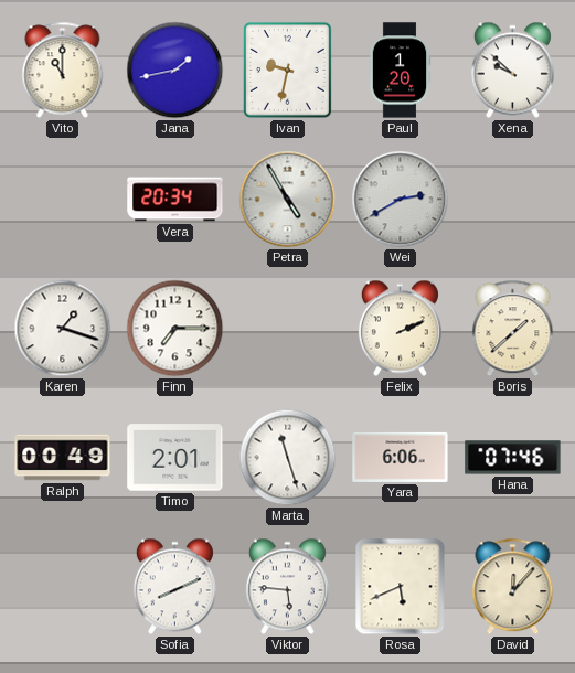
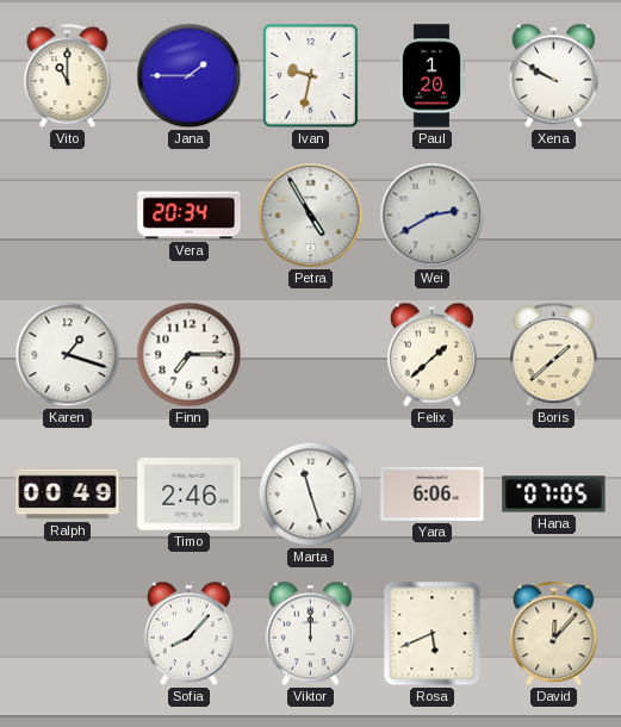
Jana: 1:43 -> 1:45
Xena: 9:52 -> 9:50
Felix: 2:11 -> 1:38
Timo: 2:01 -> 2:46
Hana: 07:46 -> 07:05
Sofia: 8:11 -> 8:07
Viktor: 5:46 -> 12:00
